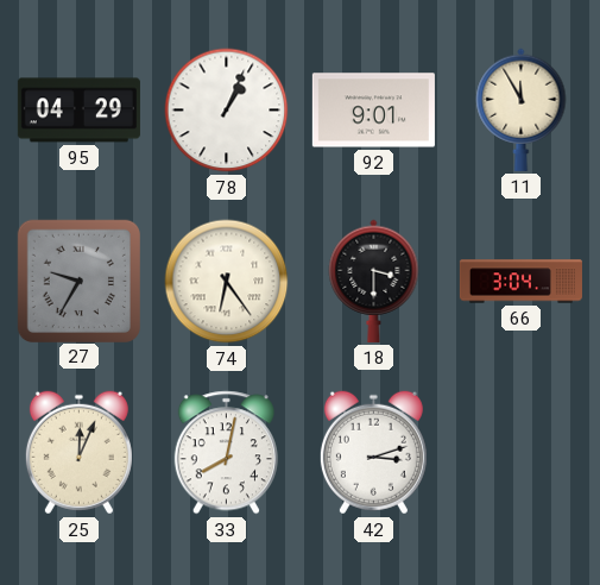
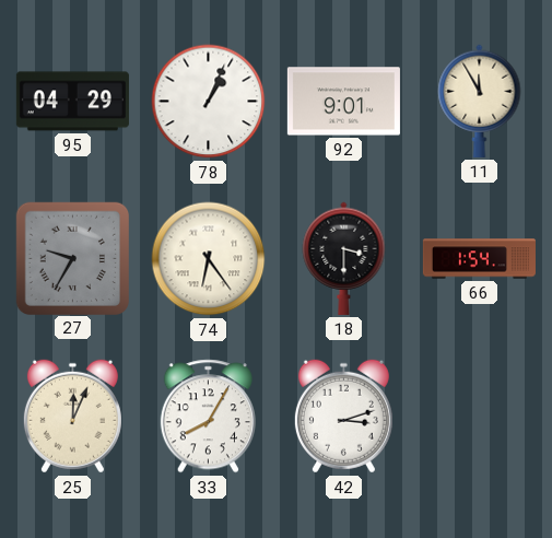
66: 3:04 -> 1:54
33: 8:02 -> 8:05
